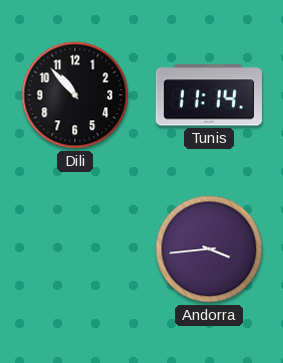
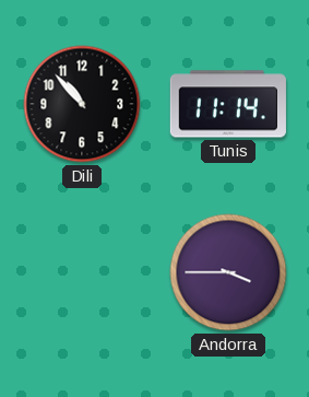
Andorra: 3:44 -> 3:45
